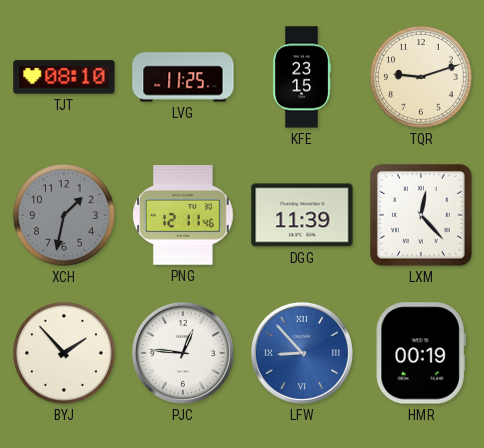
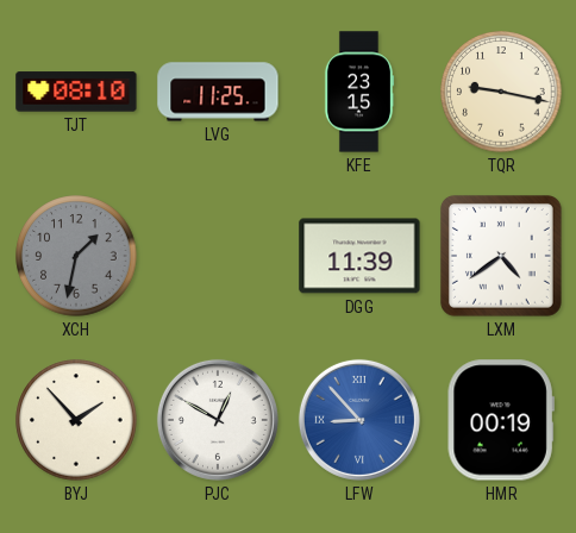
TQR: 9:12 -> 9:17
PNG: 12:11 -> none
LXM: 12:23 -> 4:39
PJC: 12:46 -> 12:50
